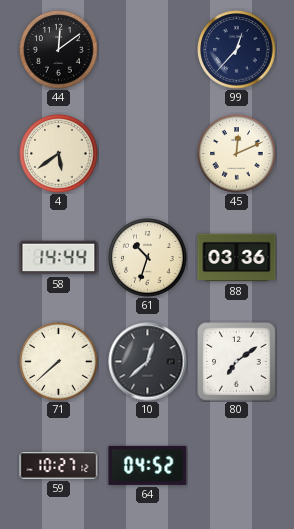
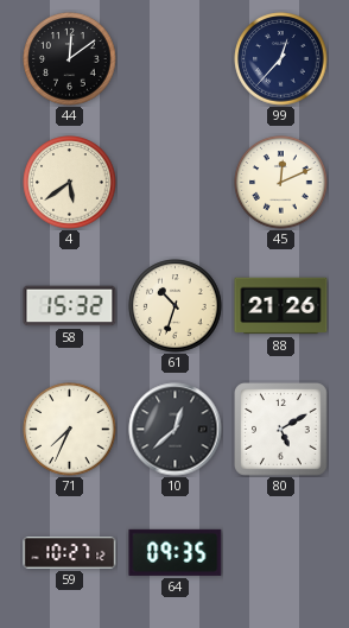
58: 14:44 -> 15:32
88: 03:36 -> 21:26
71: 7:38 -> 7:34
80: 7:09 -> 5:10
64: 04:52 -> 09:35
